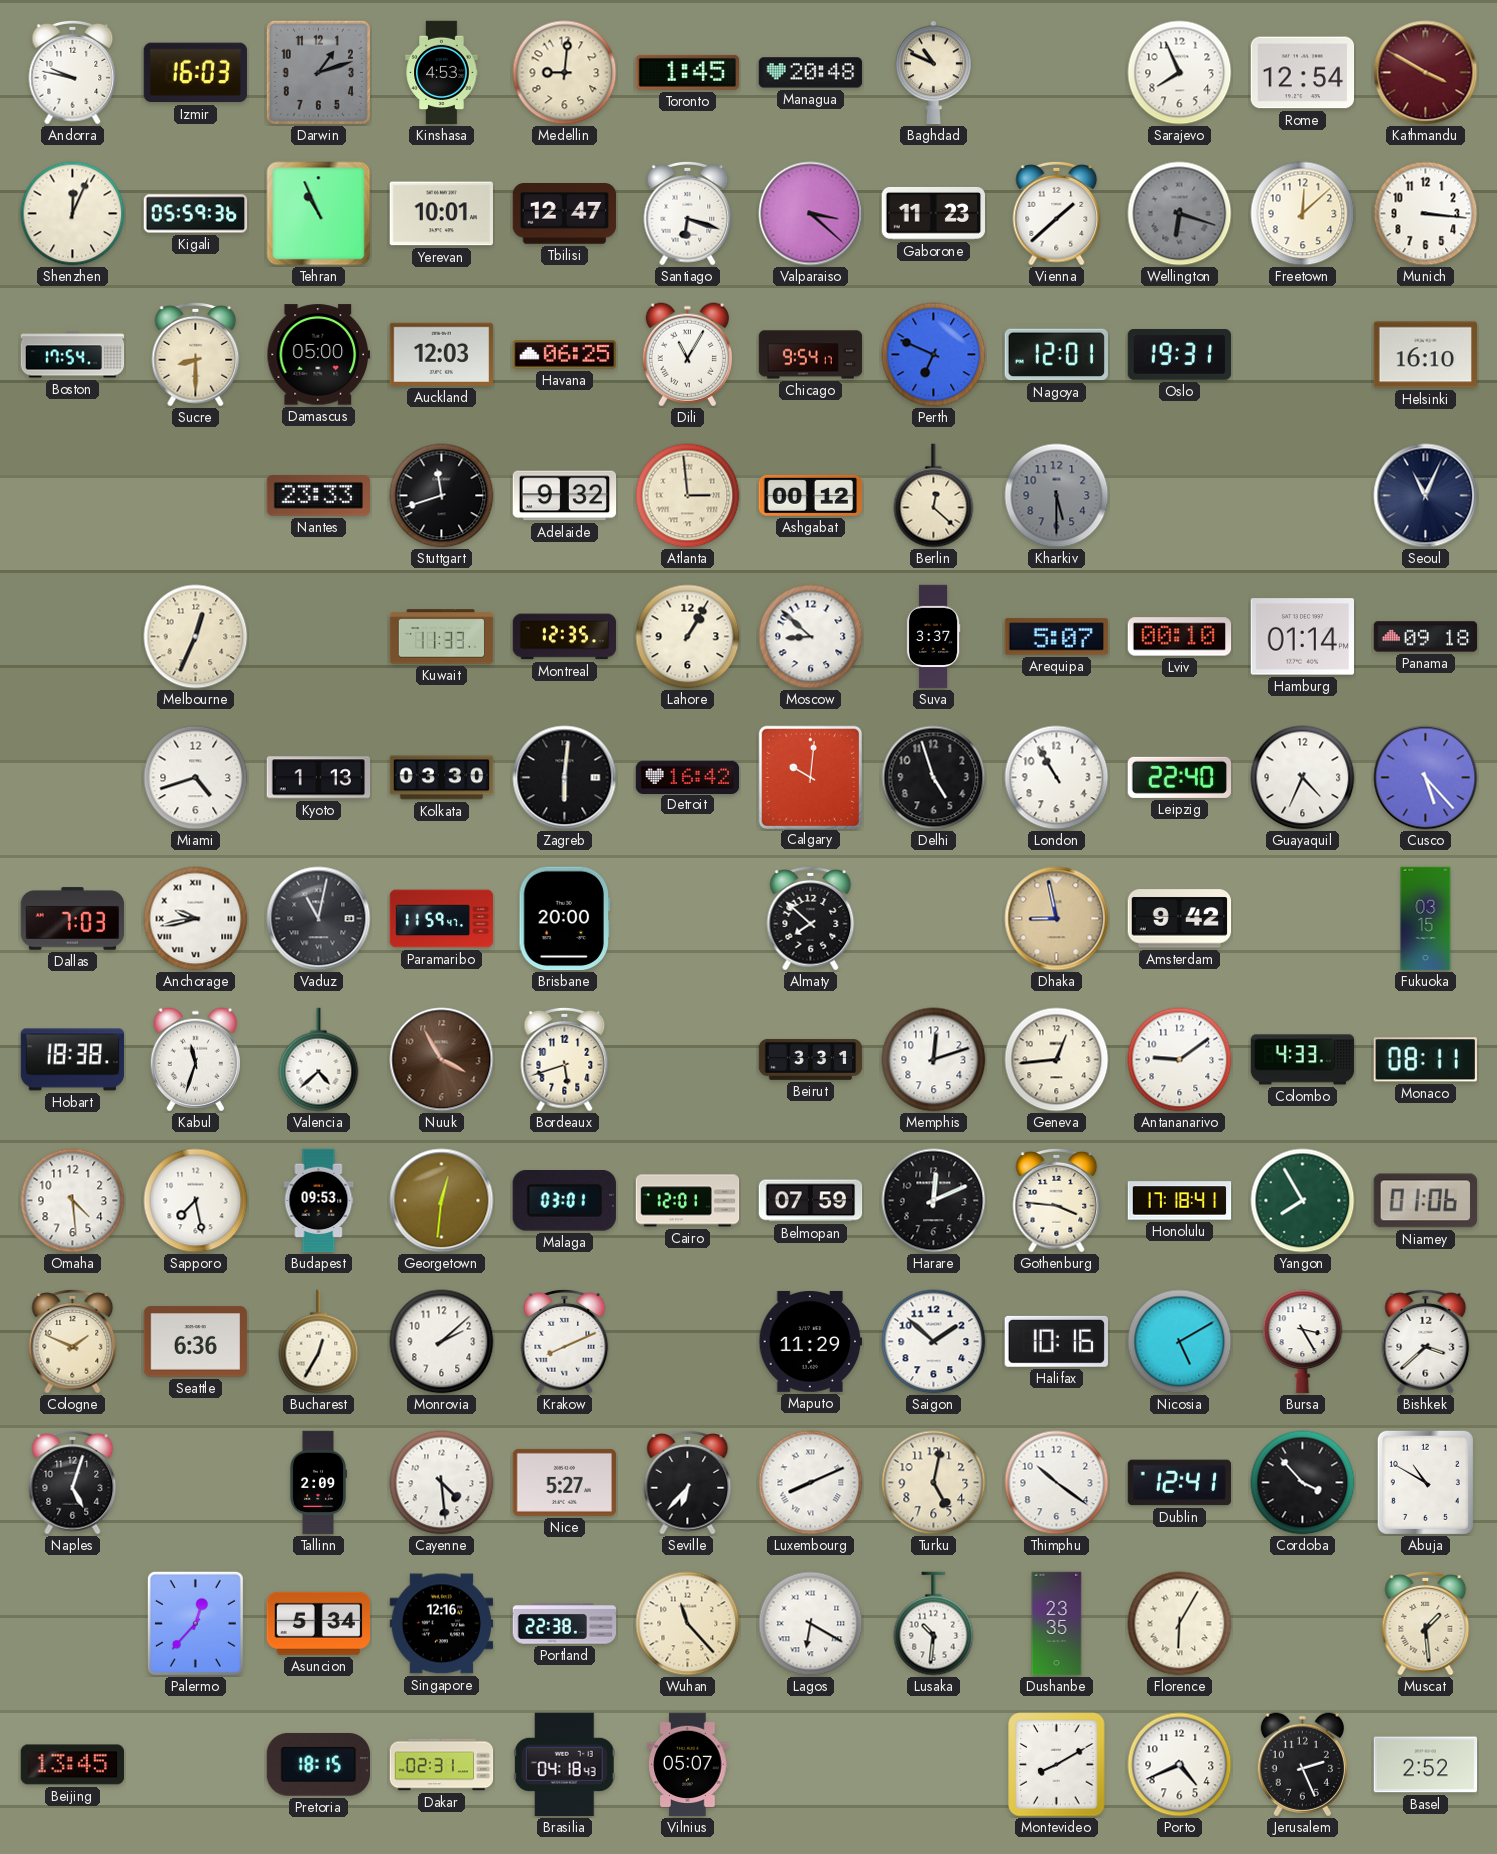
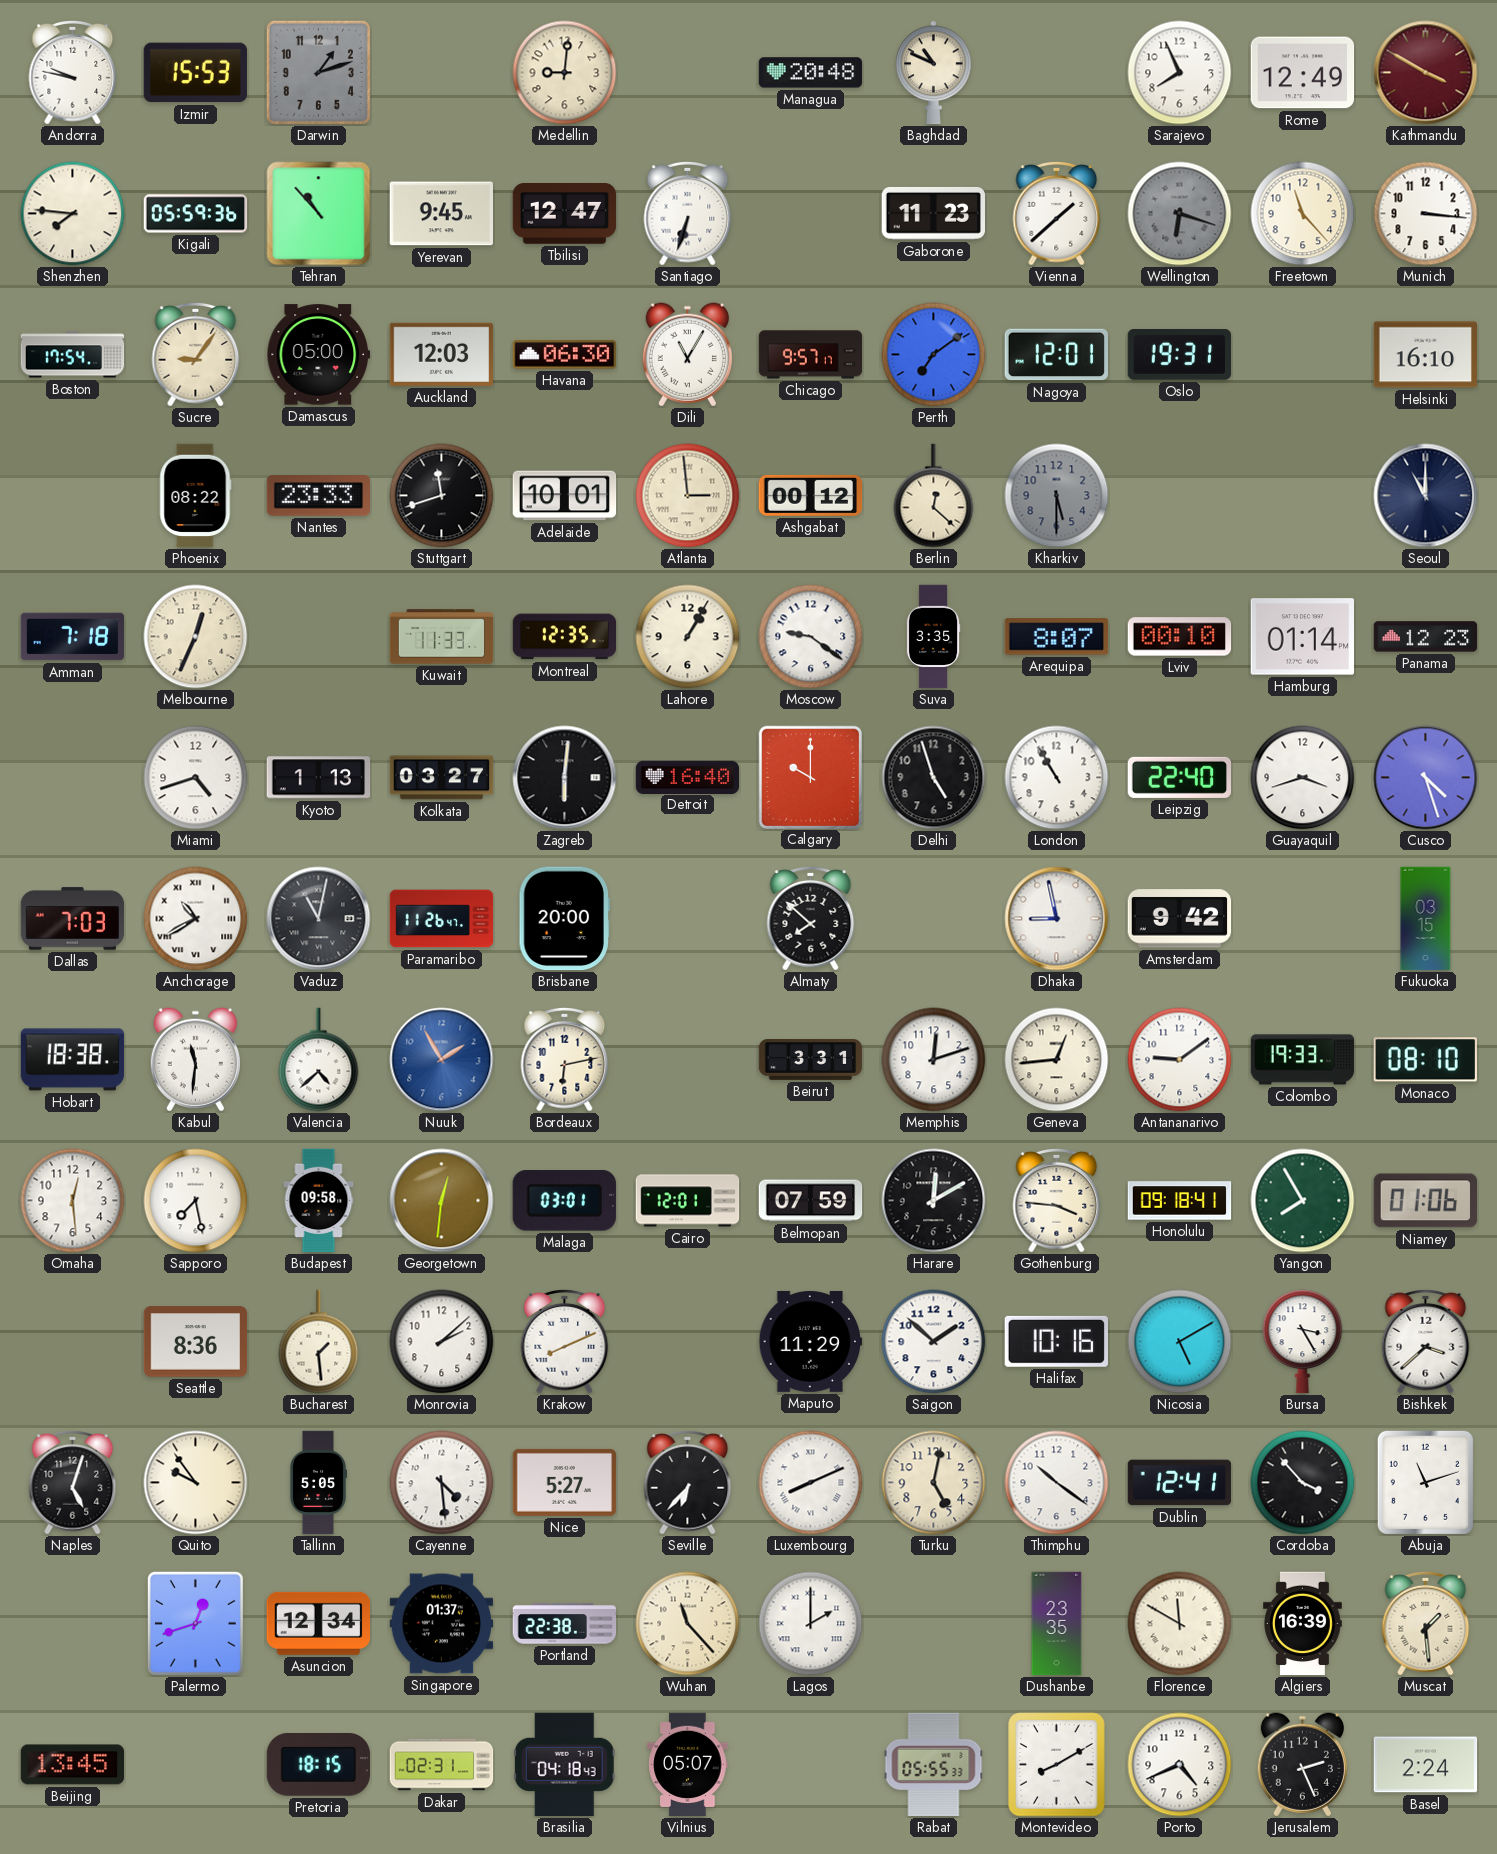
Izmir: 16:03 -> 15:53
Kinshasa: 4:53 -> none
Toronto: 1:45 -> none
Rome: 12:54 -> 12:49
Shenzhen: 12:04 -> 7:46
Tehran: 10:56 -> 10:53
Yerevan: 10:01 -> 9:45
Santiago: 6:18 -> 6:33
Valparaiso: 3:22 -> none
Freetown: 12:08 -> 11:23
Sucre: 8:30 -> 9:06
Havana: 06:25 -> 06:30
Chicago: 9:54 -> 9:57
Perth: 6:49 -> 7:09
Phoenix: none -> 08:22
Adelaide: 9:32 -> 10:01
Seoul: 11:04 -> 11:00
Amman: none -> 7:18
Moscow: 8:52 -> 9:21
Suva: 3:37 -> 3:35
Arequipa: 5:07 -> 8:07
Panama: 09:18 -> 12:23
Kolkata: 03:30 -> 03:27
Detroit: 16:42 -> 16:40
Calgary: 10:01 -> 10:00
Guayaquil: 4:34 -> 3:42
Cusco: 5:23 -> 4:27
Anchorage: 9:43 -> 10:40
Paramaribo: 11:59 -> 11:26
Dhaka dial: champagne -> white
Kabul: 11:33 -> 11:31
Nuuk: 3:55 -> 1:55
Nuuk dial: brown -> blue
Bordeaux: 5:42 -> 6:13
Colombo: 4:33 -> 19:33
Monaco: 08:11 -> 08:10
Omaha: 4:29 -> 12:29
Budapest: 09:53 -> 09:58
Harare: 12:11 -> 12:10
Honolulu: 17:18 -> 09:18
Cologne: 1:49 -> none
Seattle: 6:36 -> 8:36
Bucharest: 12:35 -> 1:29
Quito: none -> 9:54
Tallinn: 2:09 -> 5:05
Abuja: 10:50 -> 11:12
Palermo: 12:37 -> 12:42
Asuncion: 5:34 -> 12:34
Singapore: 12:16 -> 01:37
Lagos: 6:20 -> 2:00
Lusaka: 10:31 -> none
Florence: 6:05 -> 11:50
Algiers: none -> 16:39
Rabat: none -> 05:55
Basel: 2:52 -> 2:24
